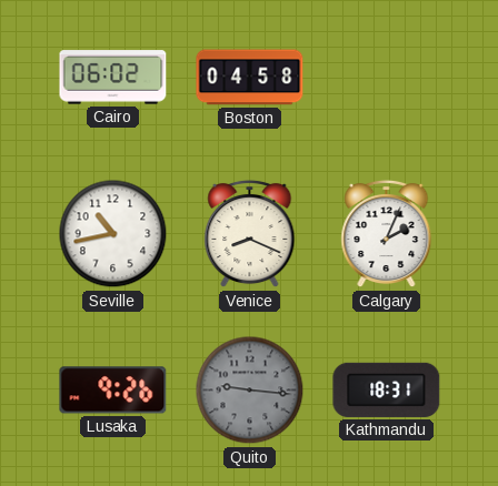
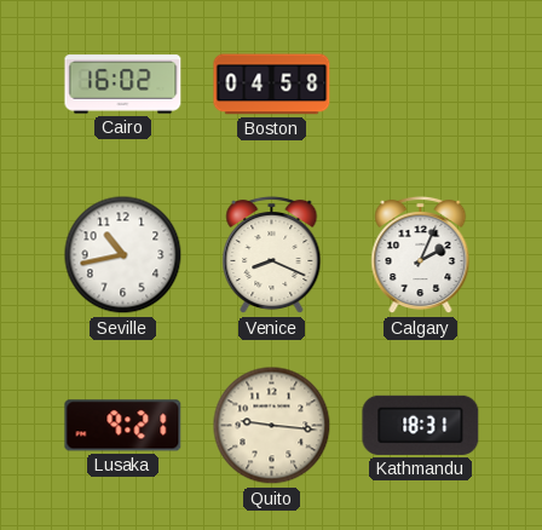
Cairo: 06:02 -> 16:02
Lusaka: 9:26 -> 9:21
Quito dial: grey -> cream
